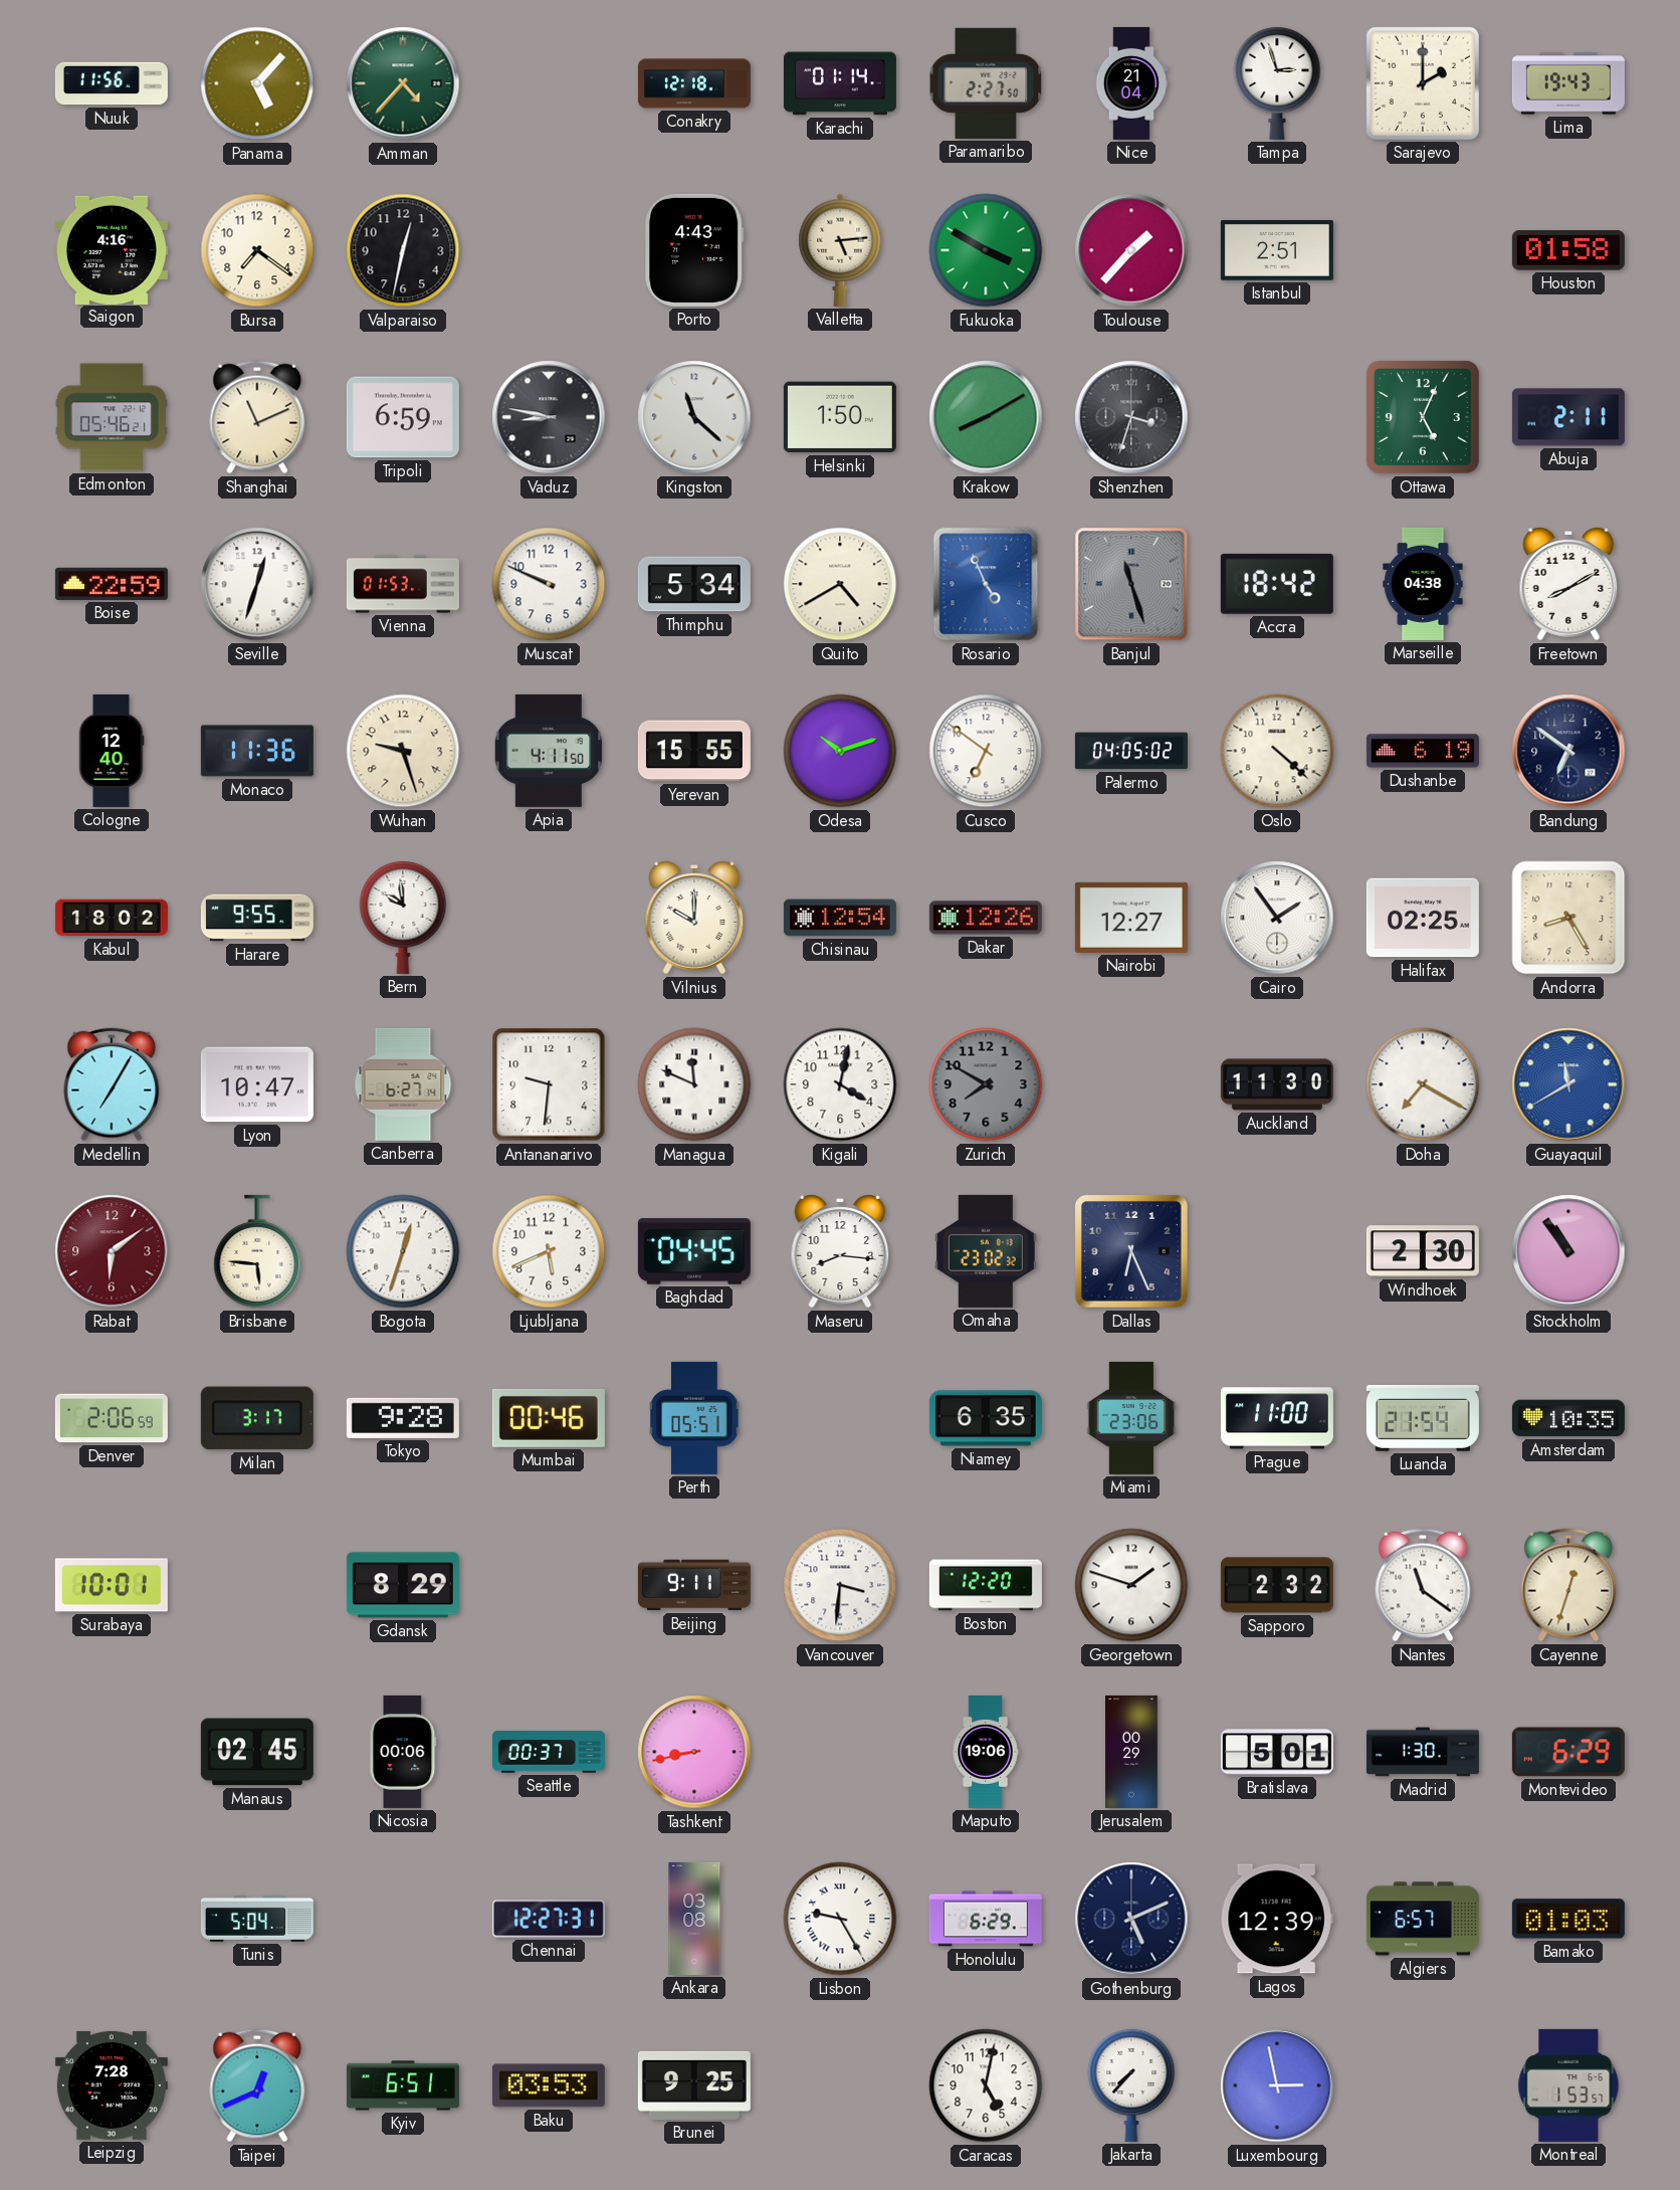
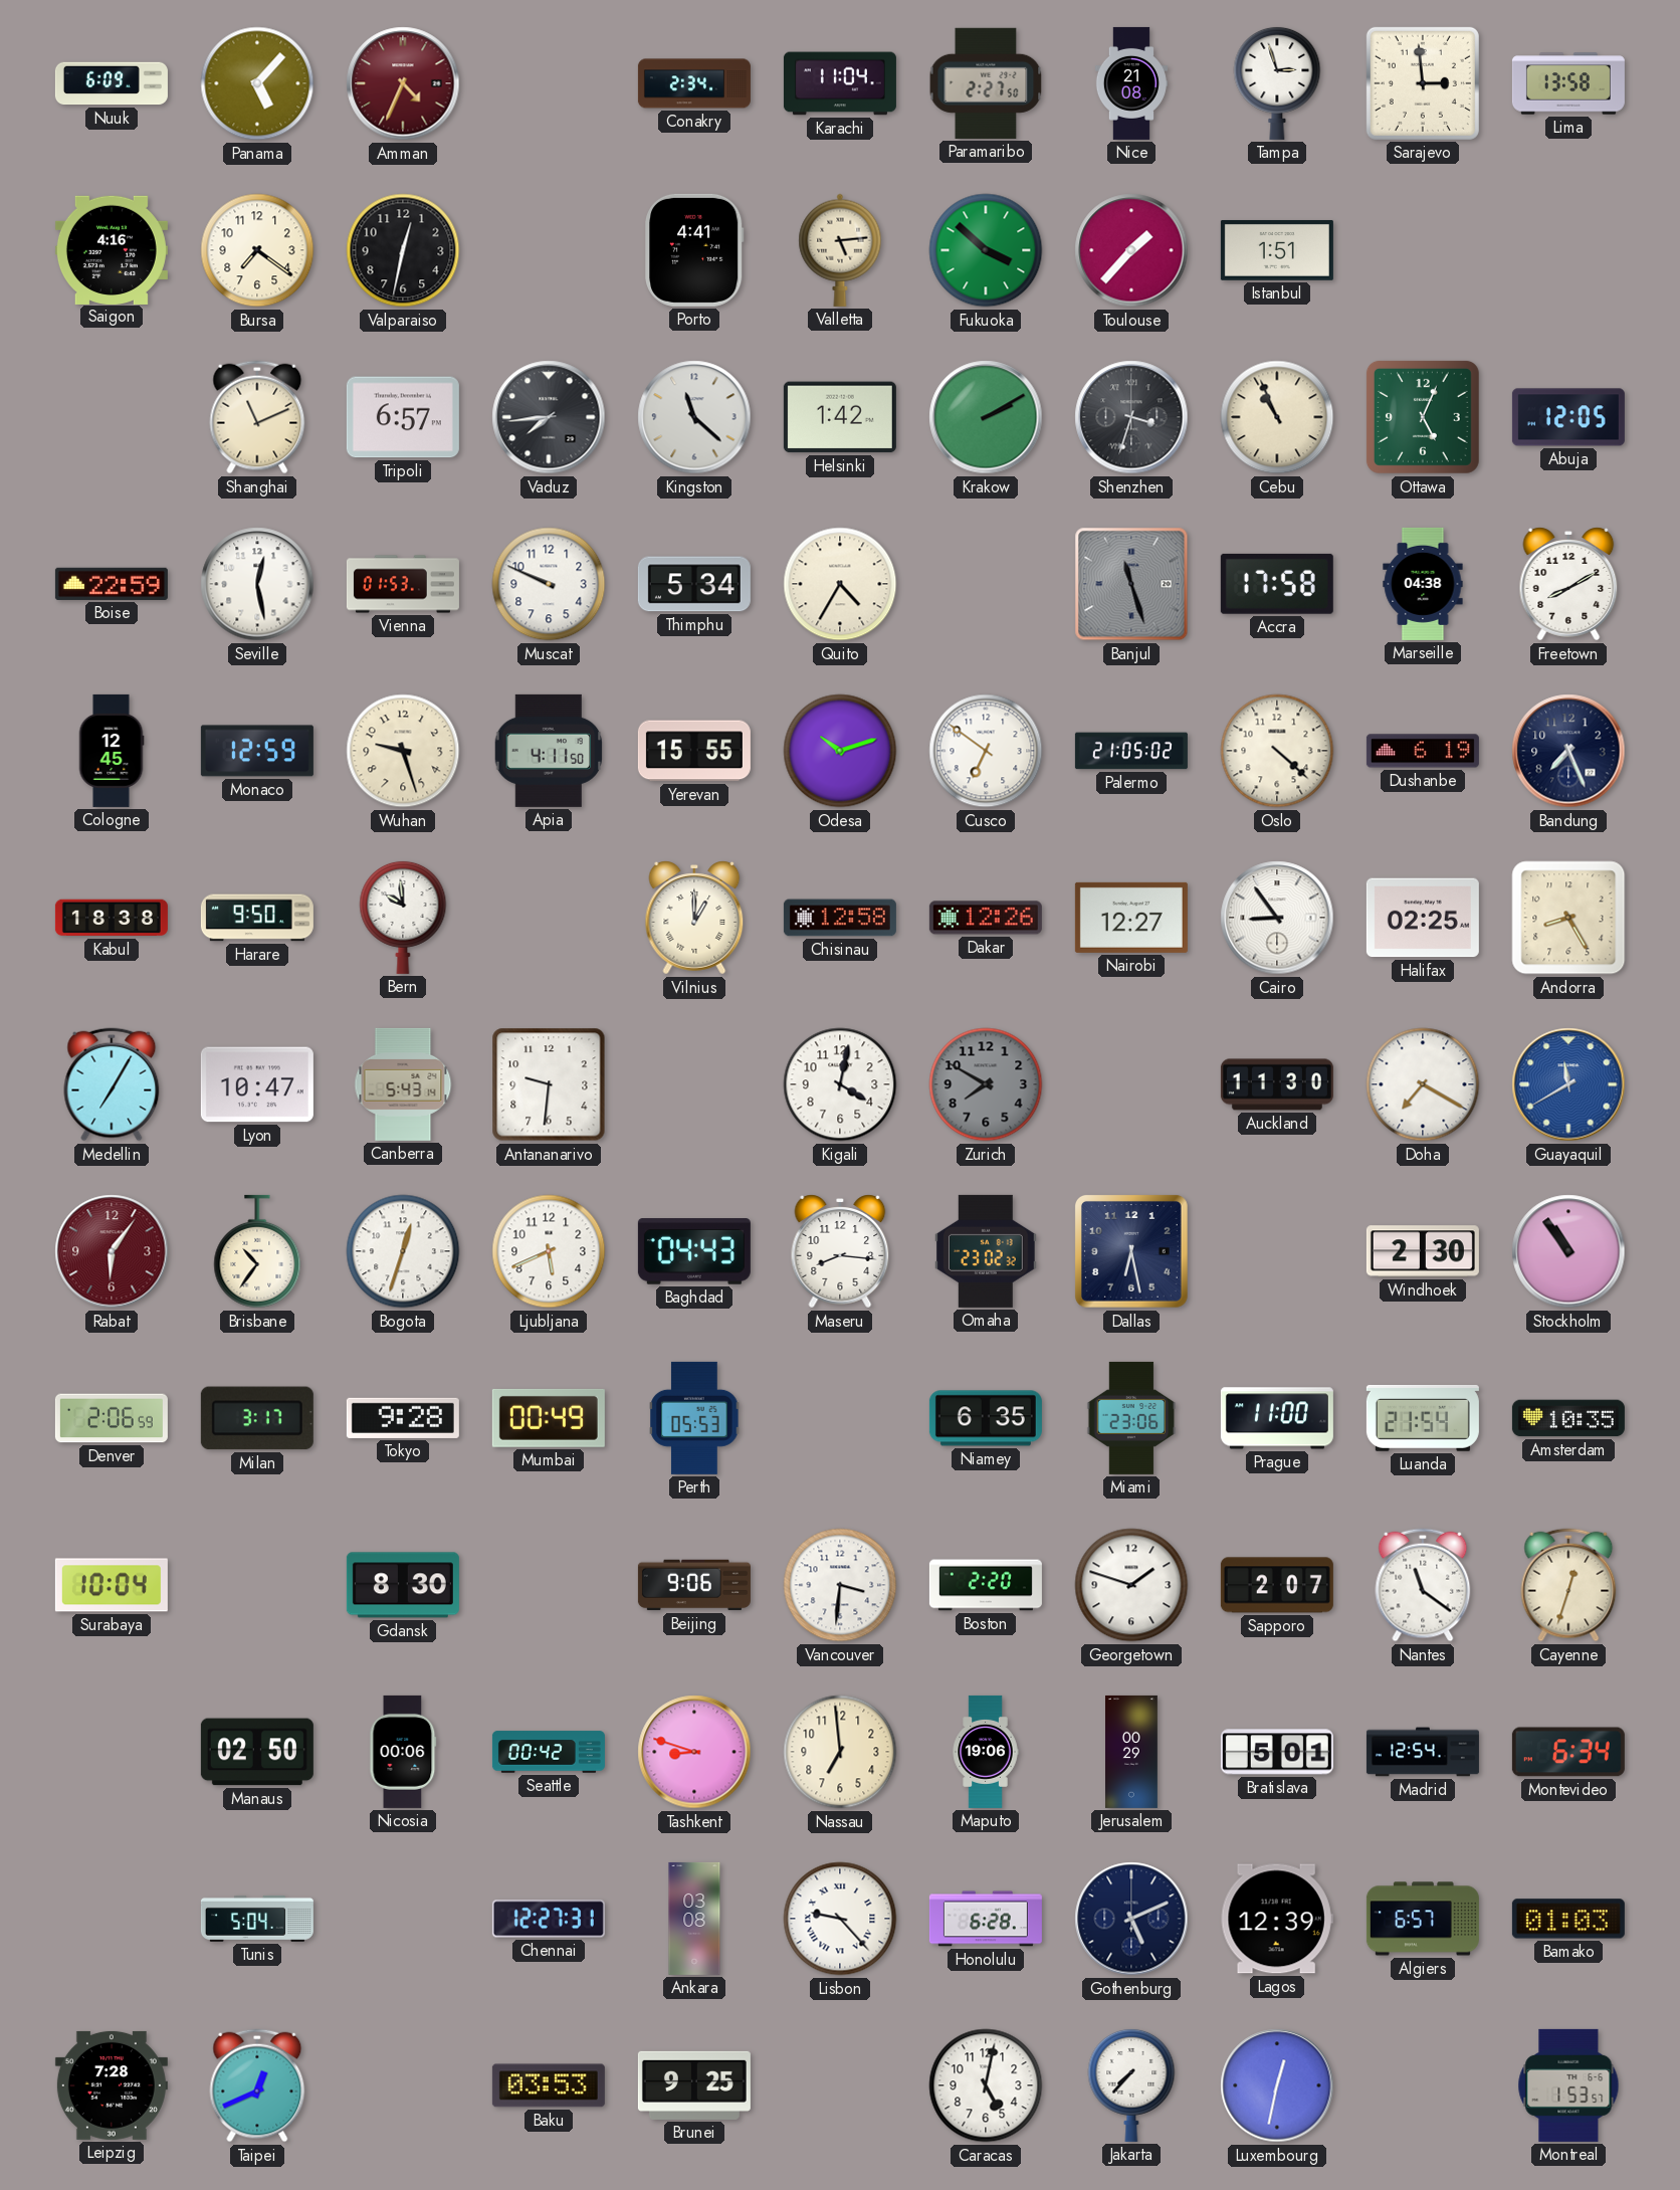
Nuuk: 11:56 -> 6:09
Amman: 4:37 -> 4:34
Amman dial: green -> burgundy
Conakry: 12:18 -> 2:34
Karachi: 01:14 -> 11:04
Nice: 21:04 -> 21:08
Sarajevo: 2:00 -> 2:59
Lima: 19:43 -> 13:58
Porto: 4:43 -> 4:41
Fukuoka: 3:50 -> 3:52
Istanbul: 2:51 -> 1:51
Houston: 01:58 -> none
Edmonton: 05:46 -> none
Tripoli: 6:59 -> 6:57
Vaduz: 8:47 -> 7:44
Helsinki: 1:50 -> 1:42
Krakow: 8:10 -> 2:10
Cebu: none -> 10:56
Abuja: 2:11 -> 12:05
Seville: 12:33 -> 12:28
Quito: 4:40 -> 4:35
Rosario: 4:56 -> none
Accra: 18:42 -> 17:58
Cologne: 12:40 -> 12:45
Monaco: 11:36 -> 12:59
Palermo: 04:05 -> 21:05
Bandung: 6:51 -> 7:26
Kabul: 18:02 -> 18:38
Harare: 9:55 -> 9:50
Vilnius: 10:00 -> 1:00
Chisinau: 12:54 -> 12:58
Cairo: 1:54 -> 8:54
Canberra: 6:27 -> 5:43
Managua: 11:49 -> none
Rabat: 6:09 -> 6:06
Brisbane: 5:46 -> 10:36
Baghdad: 04:45 -> 04:43
Dallas: 6:26 -> 6:28
Mumbai: 00:46 -> 00:49
Perth: 05:51 -> 05:53
Surabaya: 10:01 -> 10:04
Gdansk: 8:29 -> 8:30
Beijing: 9:11 -> 9:06
Boston: 12:20 -> 2:20
Sapporo: 2:32 -> 2:07
Manaus: 02:45 -> 02:50
Seattle: 00:37 -> 00:42
Tashkent: 8:43 -> 8:48
Nassau: none -> 6:59
Madrid: 1:30 -> 12:54
Montevideo: 6:29 -> 6:34
Lisbon: 9:25 -> 9:23
Honolulu: 6:29 -> 6:28
Kyiv: 6:51 -> none
Luxembourg: 2:58 -> 12:32
